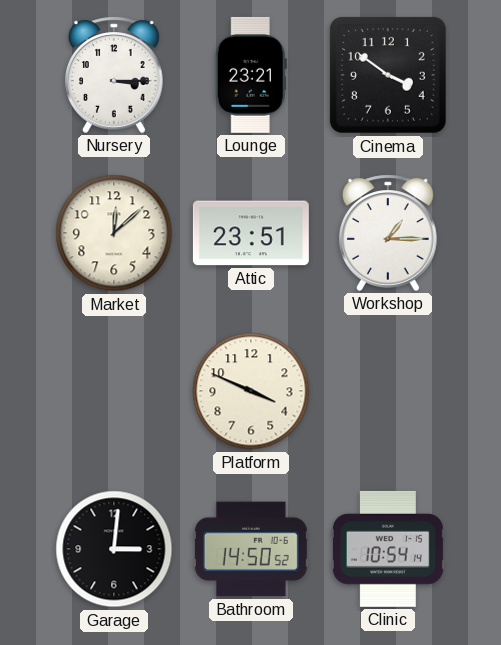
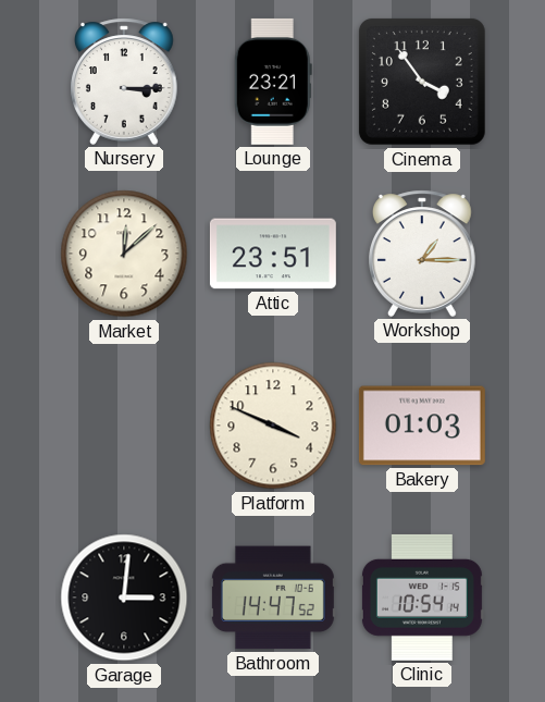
Cinema: 3:51 -> 3:54
Bakery: none -> 01:03
Bathroom: 14:50 -> 14:47
